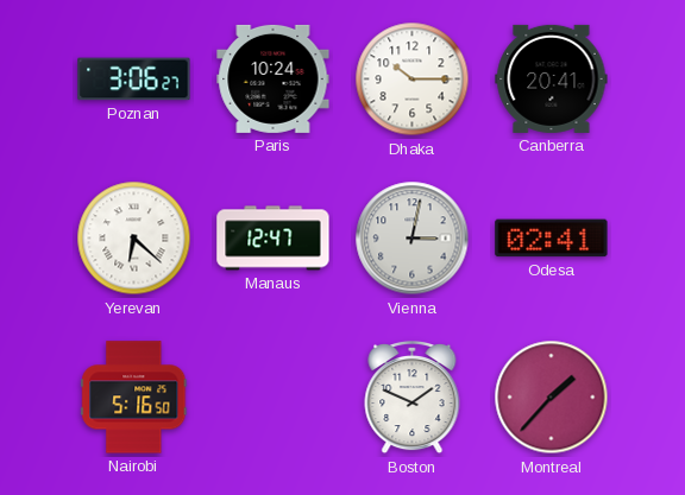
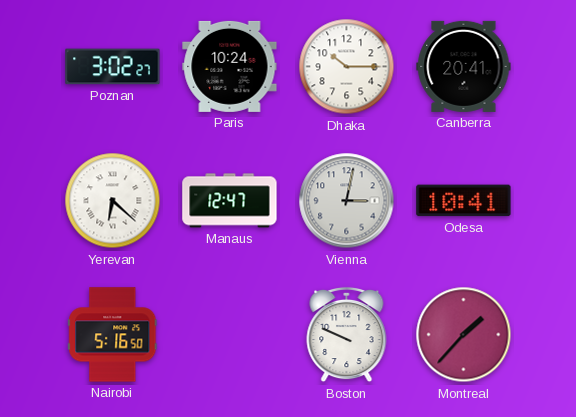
Poznan: 3:06 -> 3:02
Odesa: 02:41 -> 10:41
Boston: 1:49 -> 9:49
